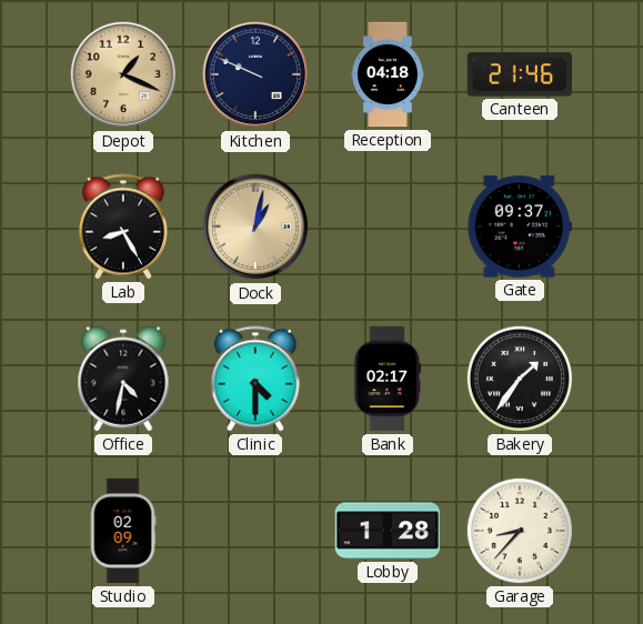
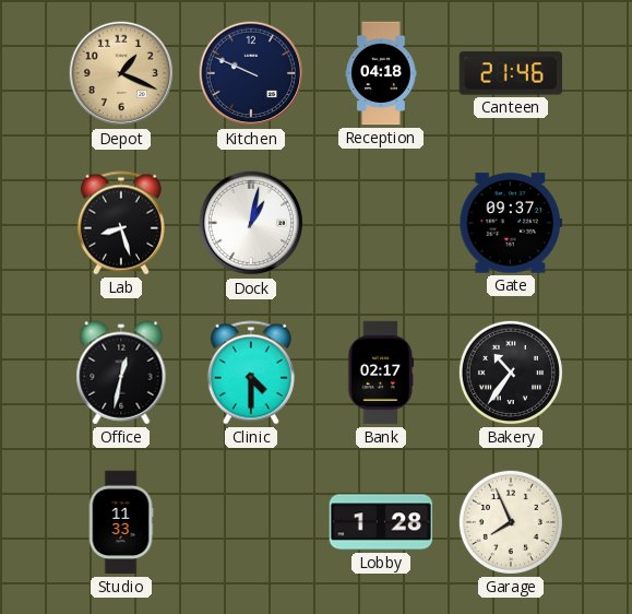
Lab: 8:25 -> 8:27
Dock dial: champagne -> white
Office: 4:32 -> 12:32
Bakery: 1:36 -> 10:36
Studio: 02:09 -> 11:33
Garage: 8:37 -> 7:56
